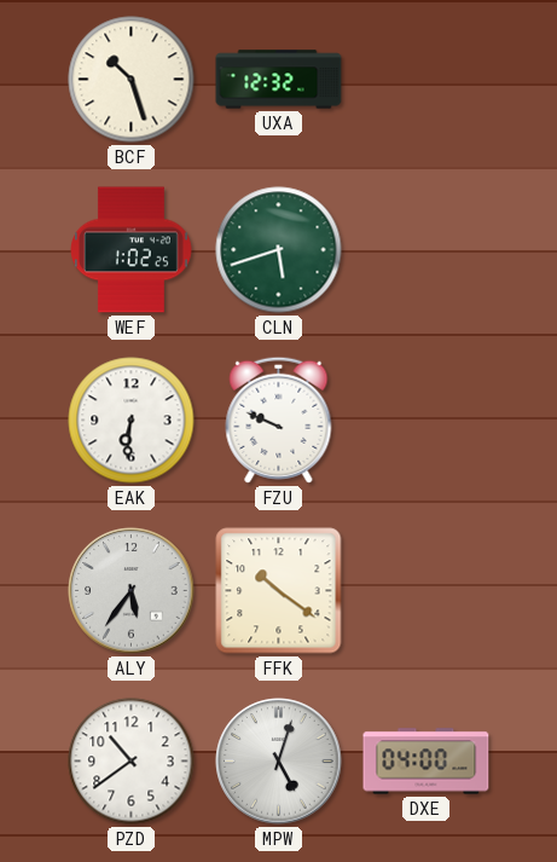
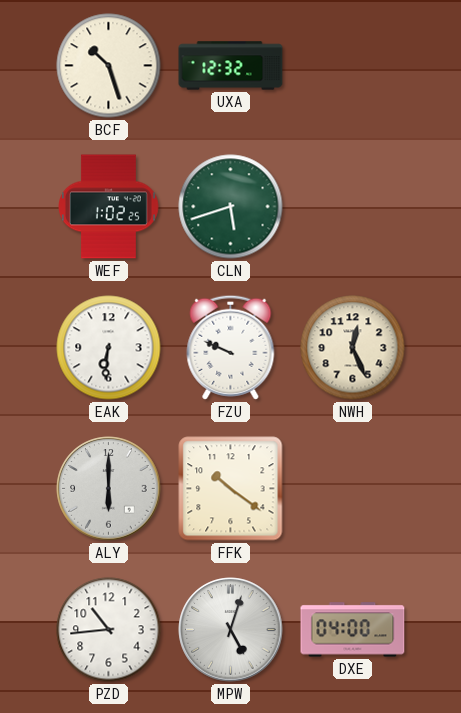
NWH: none -> 12:26
ALY: 5:36 -> 6:00
PZD: 10:39 -> 10:44
